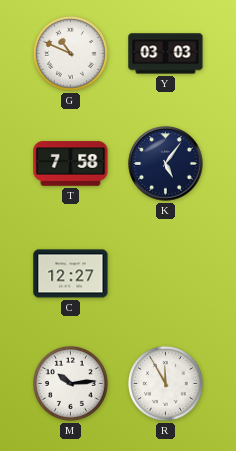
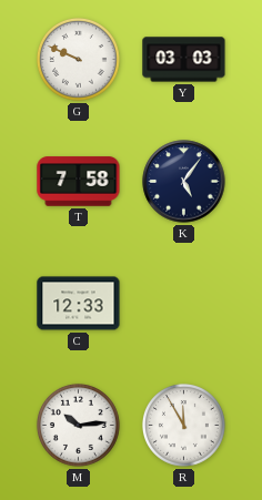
G: 10:49 -> 9:49
C: 12:27 -> 12:33
